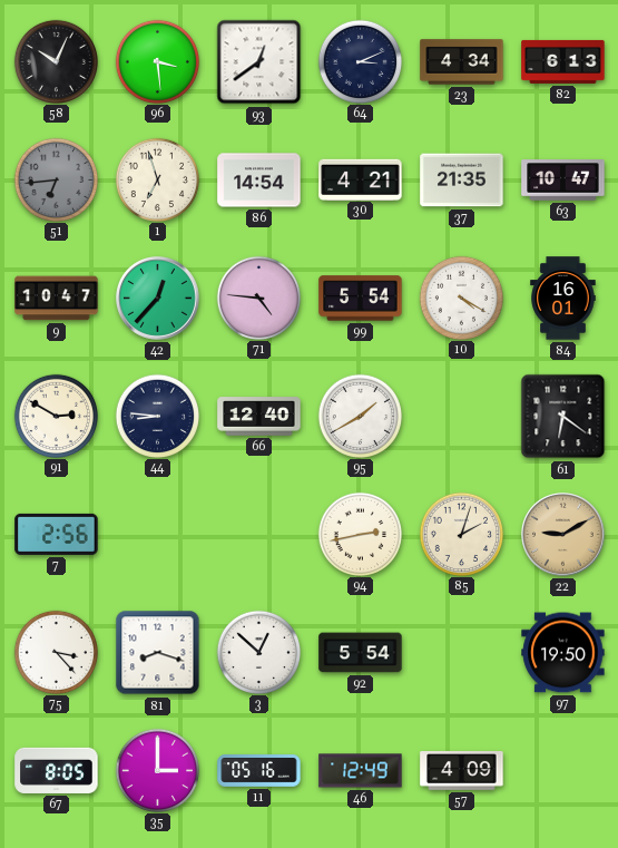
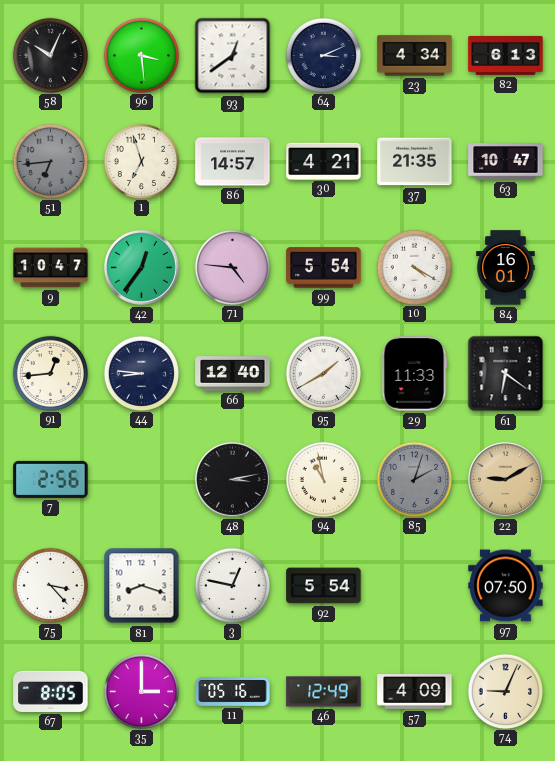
86: 14:54 -> 14:57
42: 12:37 -> 12:36
91: 2:50 -> 12:44
29: none -> 11:33
48: none -> 3:13
94: 2:43 -> 10:58
85 dial: cream -> grey
3: 12:52 -> 12:47
97: 19:50 -> 07:50
74: none -> 9:04
